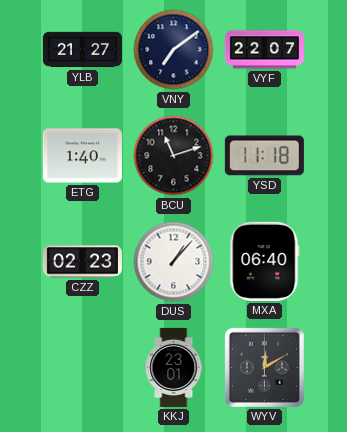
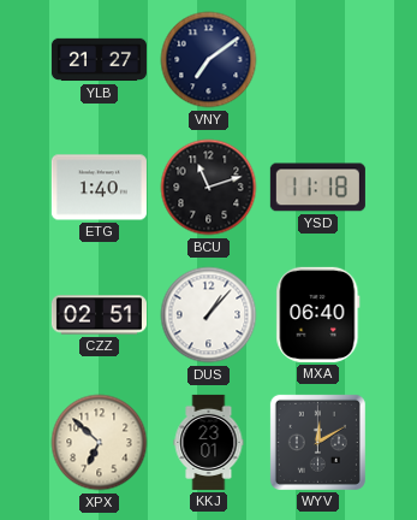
VYF: 22:07 -> none
CZZ: 02:23 -> 02:51
XPX: none -> 6:52
